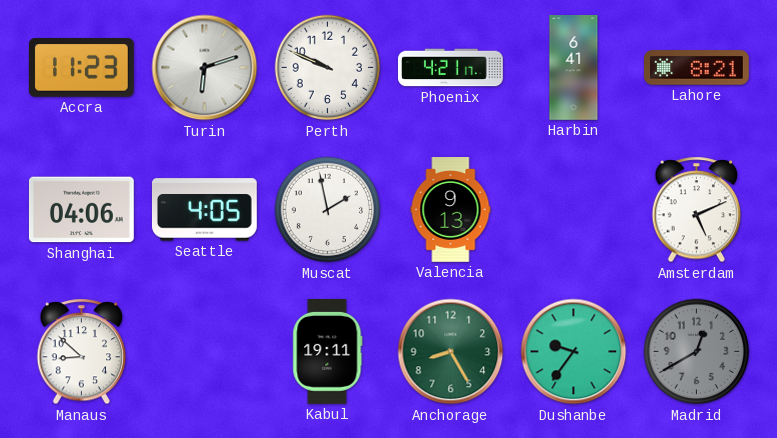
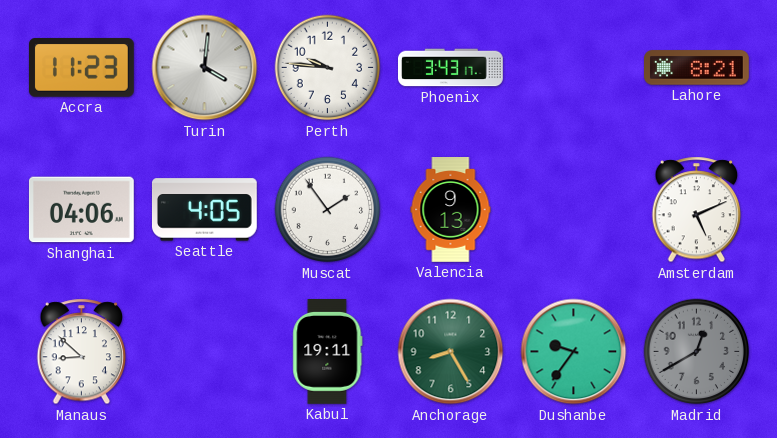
Turin: 6:12 -> 4:01
Perth: 9:49 -> 9:46
Phoenix: 4:21 -> 3:43
Harbin: 6:41 -> none
Muscat: 1:58 -> 1:54
